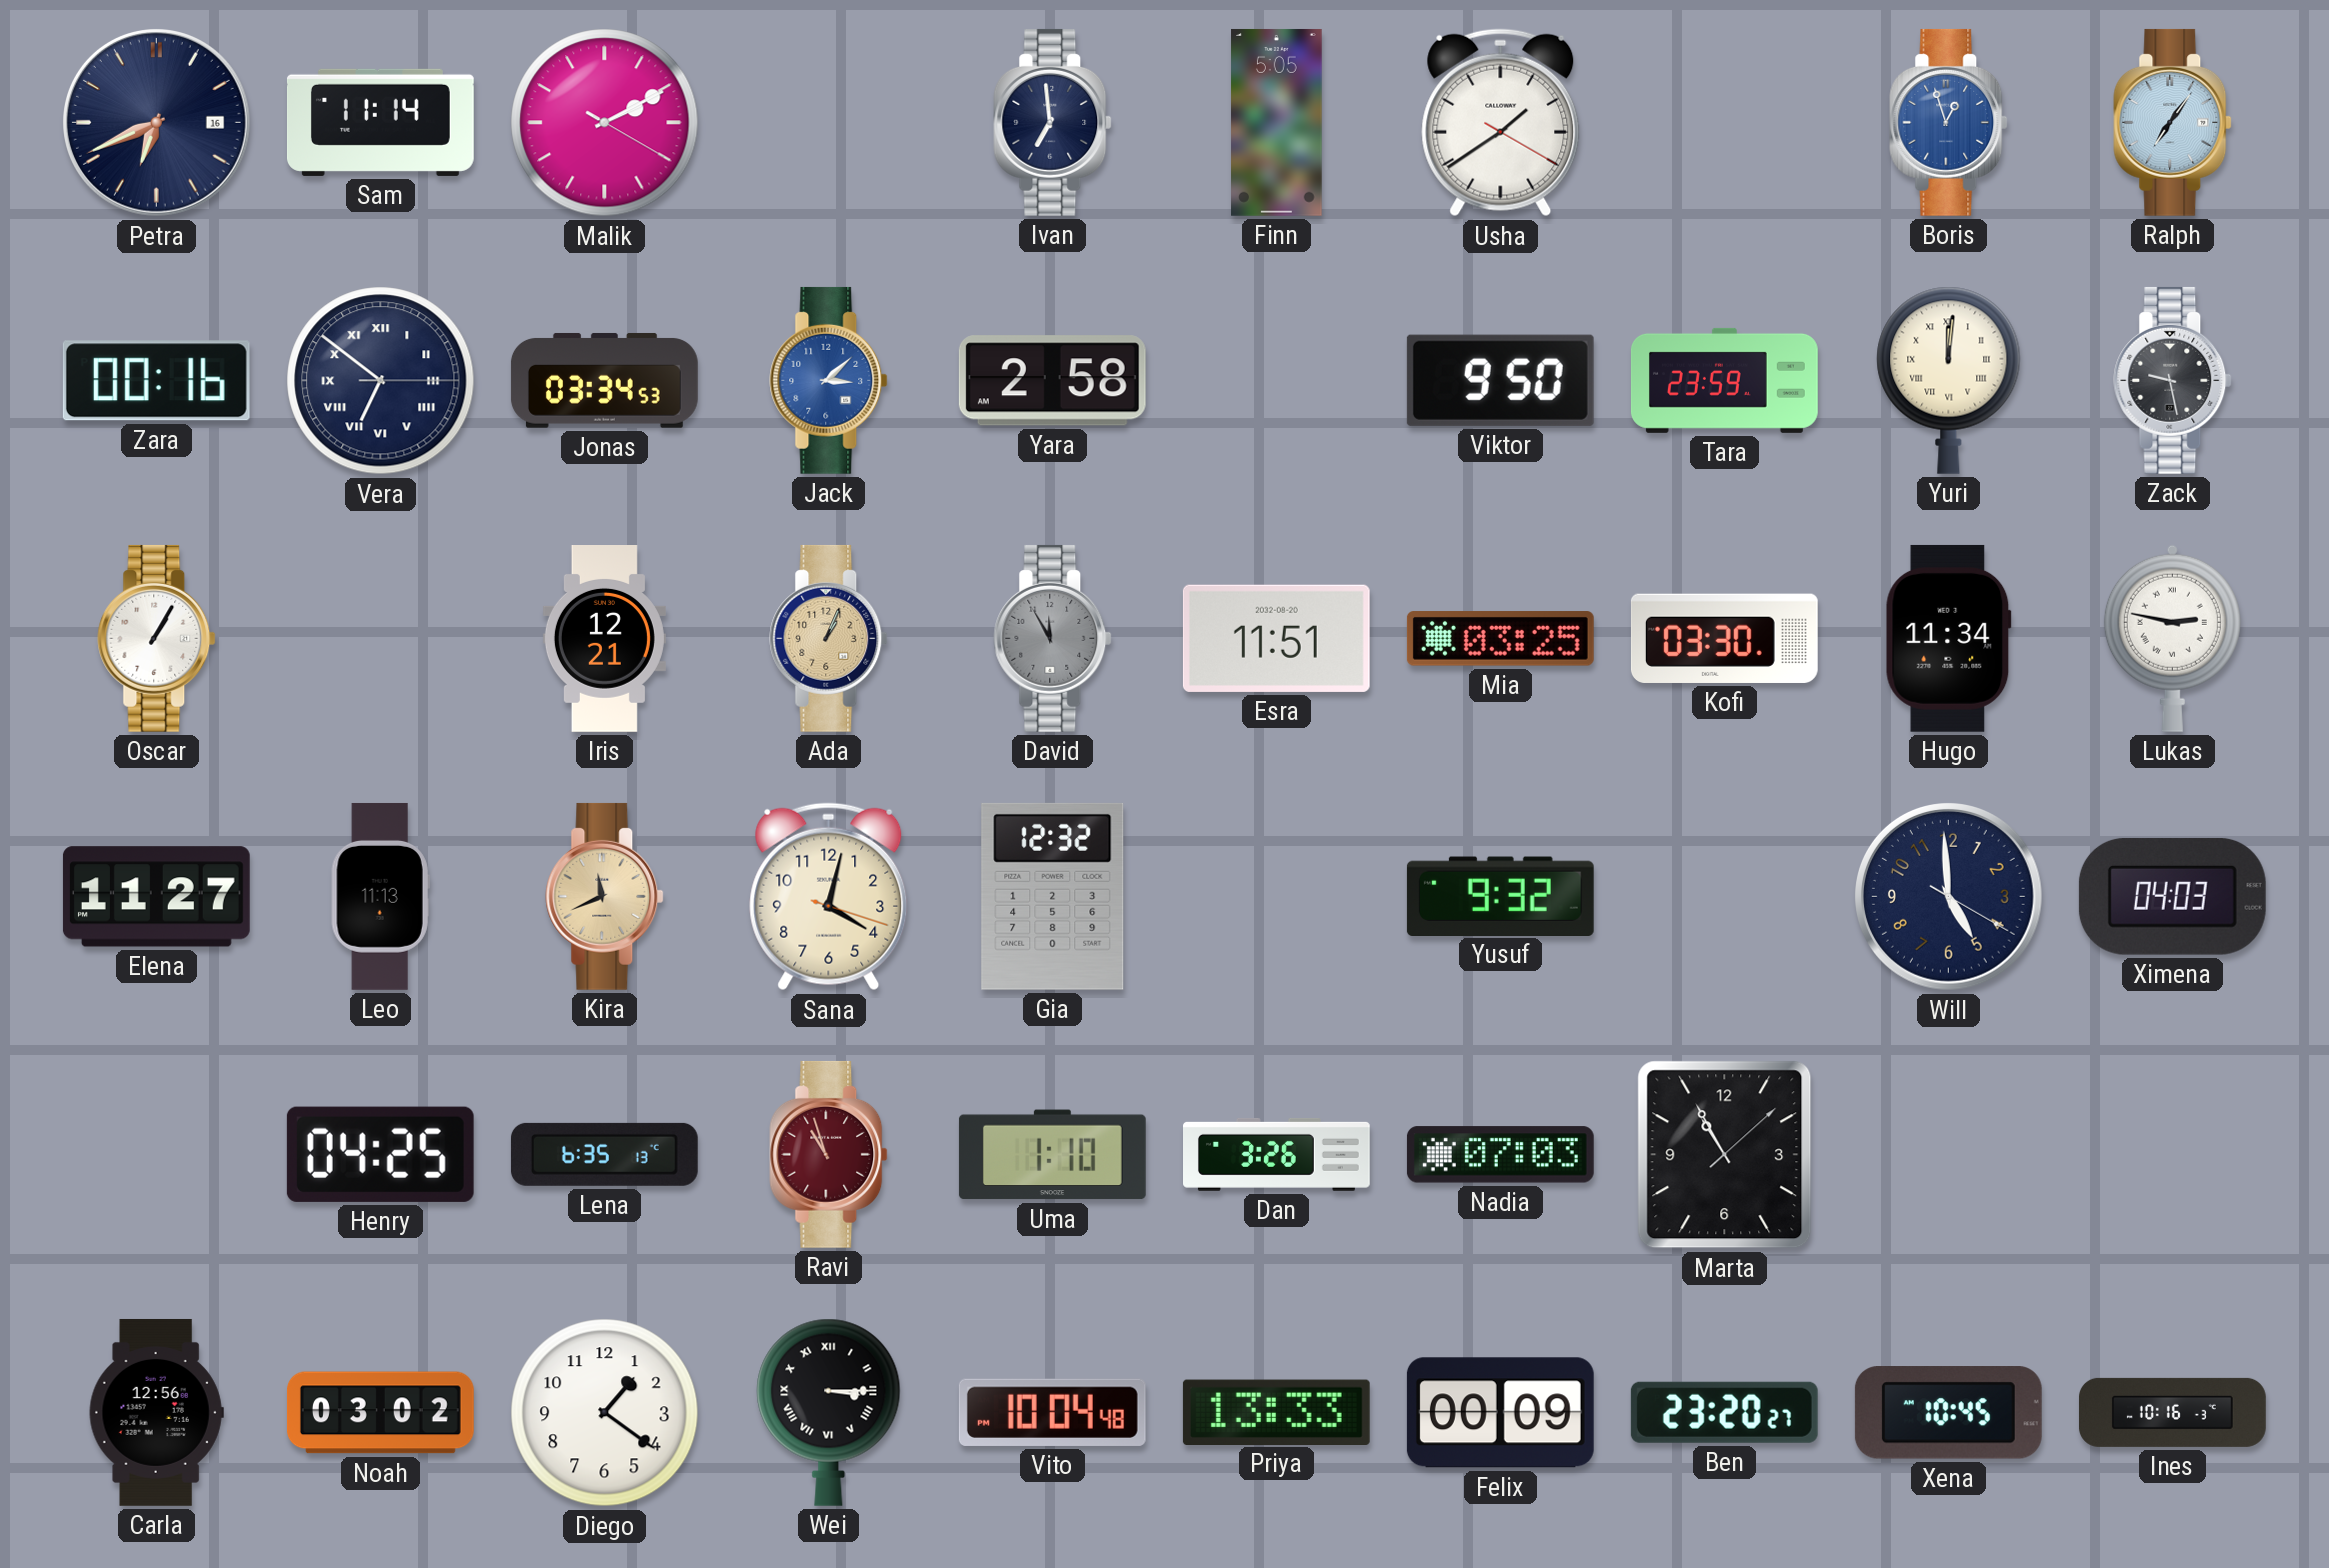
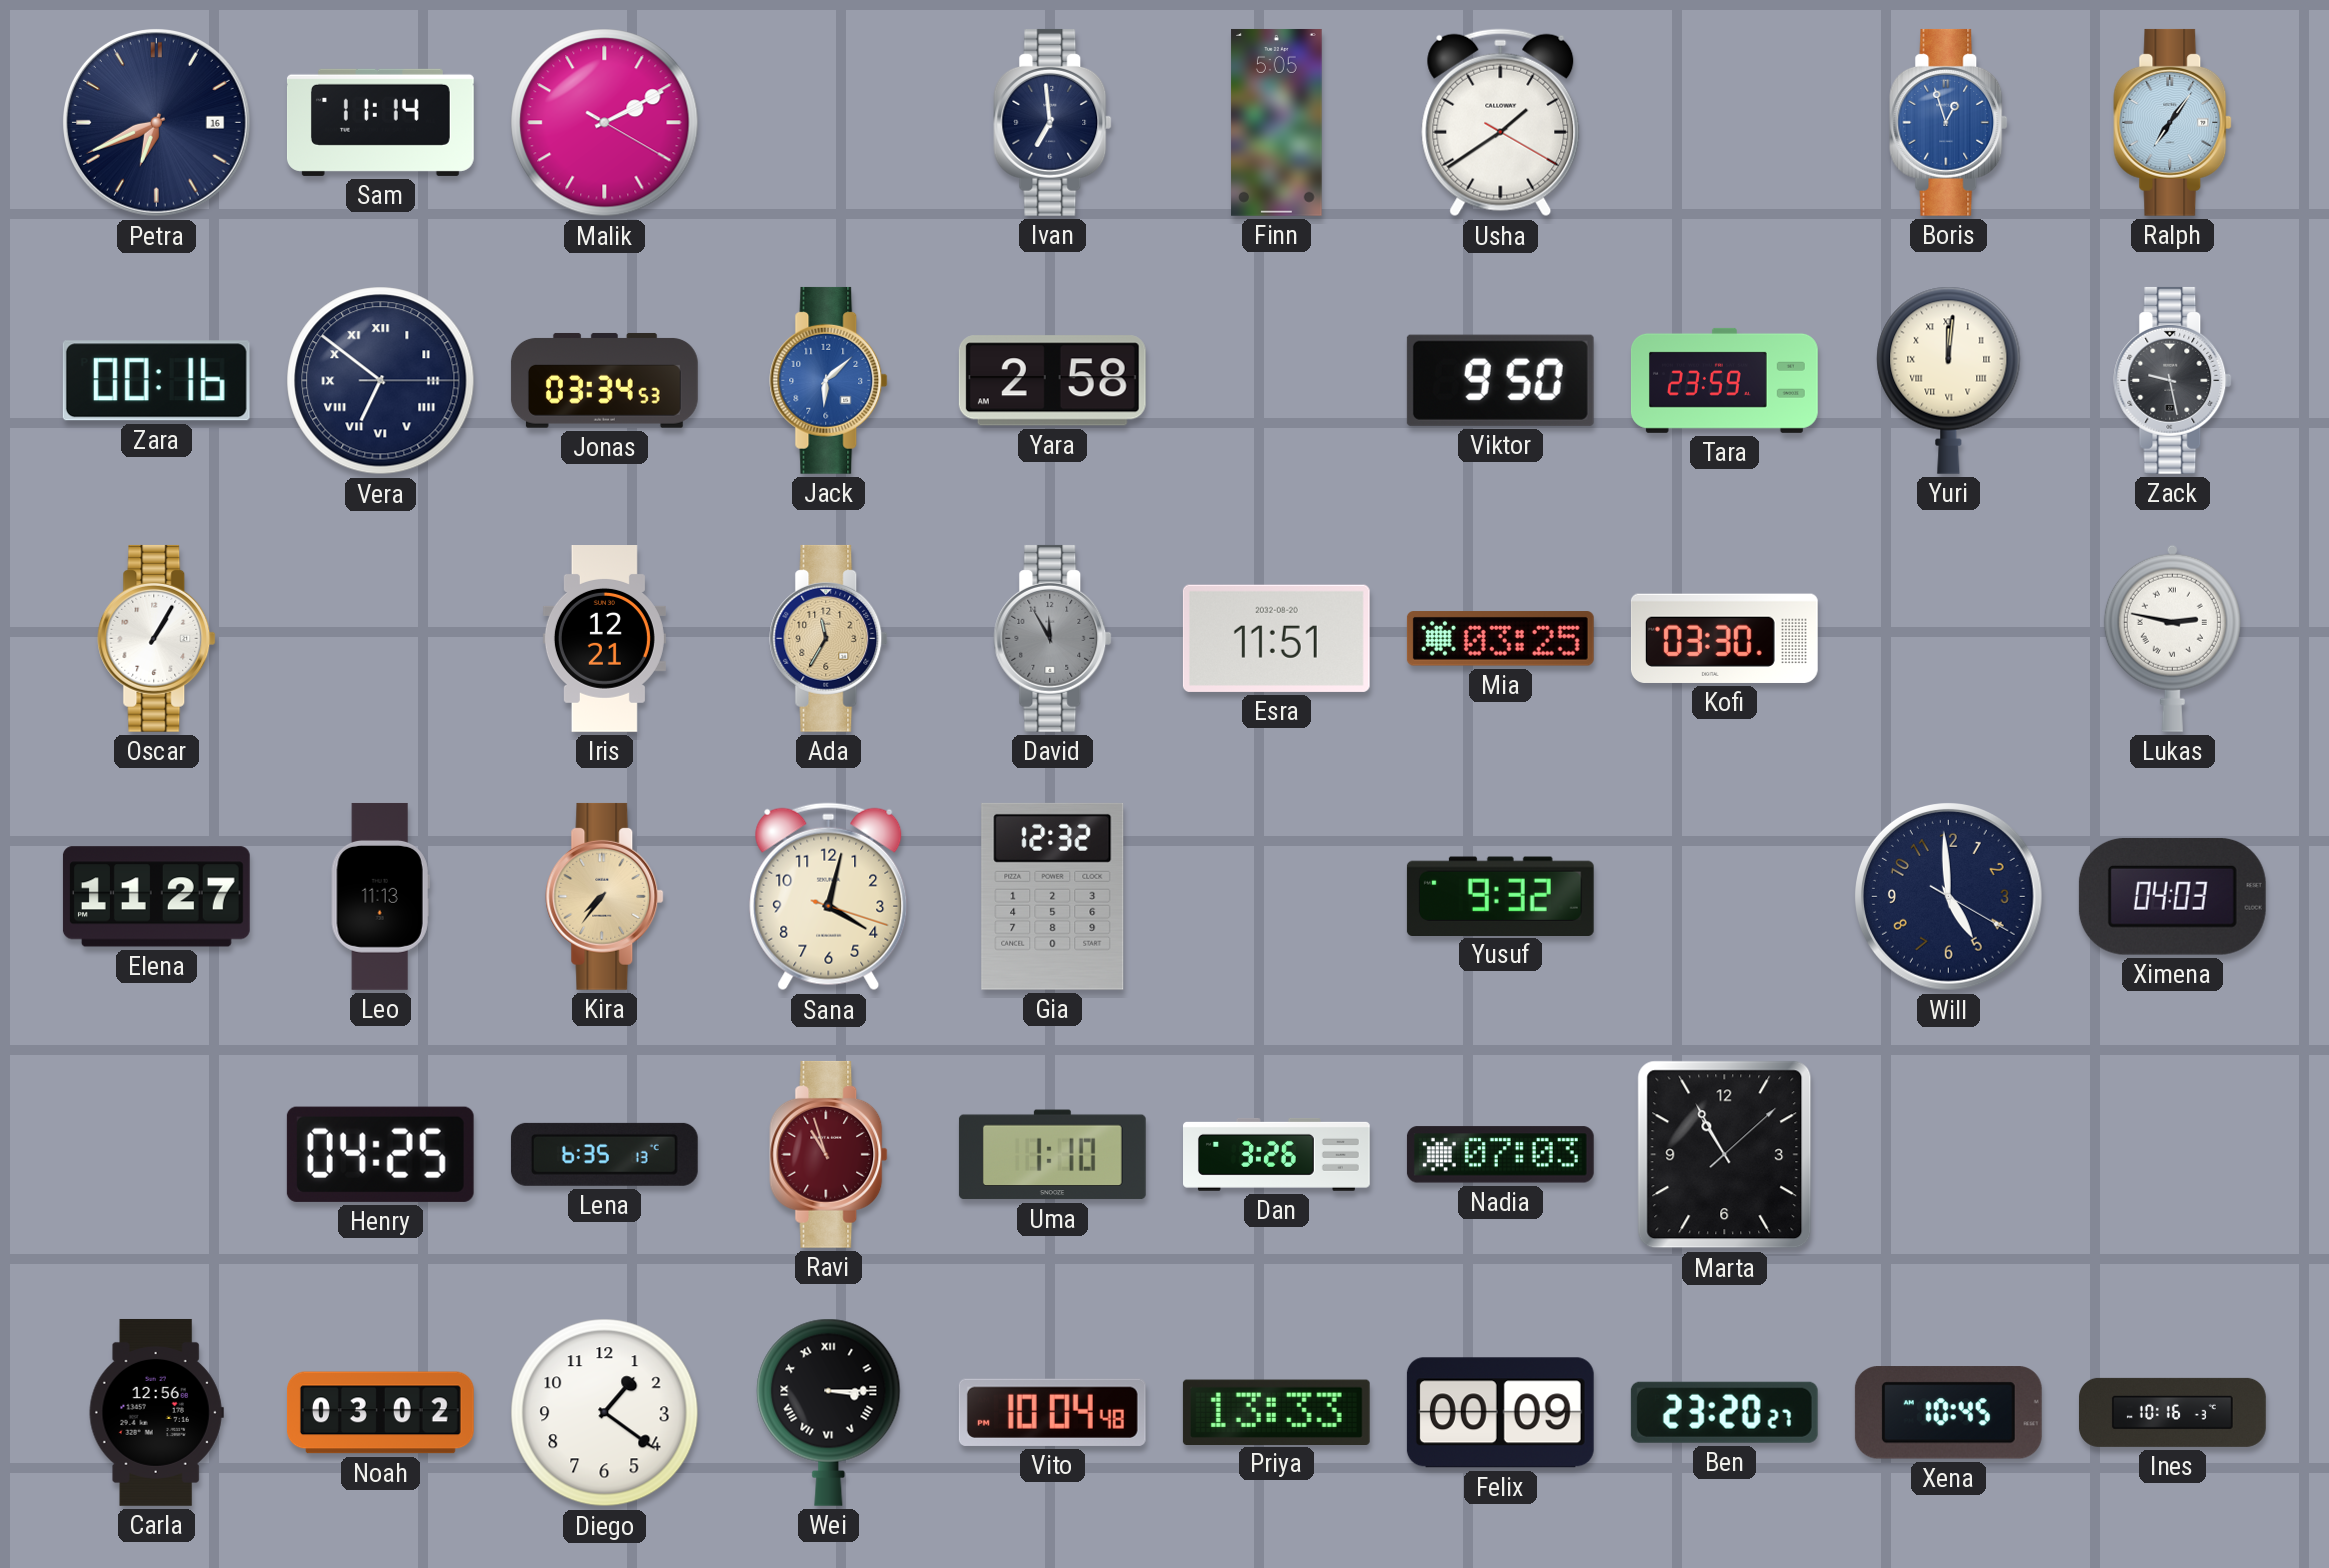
Jack: 3:08 -> 6:08
Ada: 1:04 -> 11:35
Hugo: 11:34 -> none
Kira: 11:41 -> 7:36
